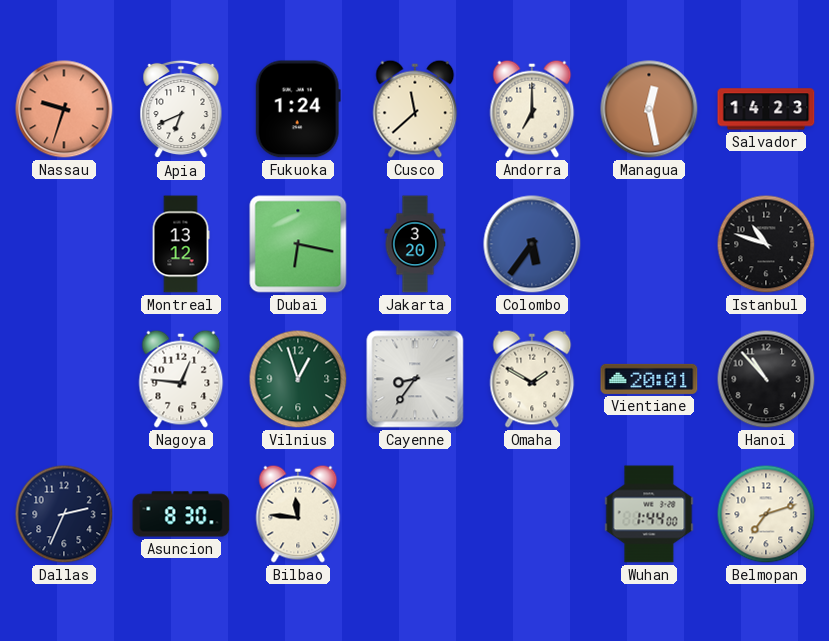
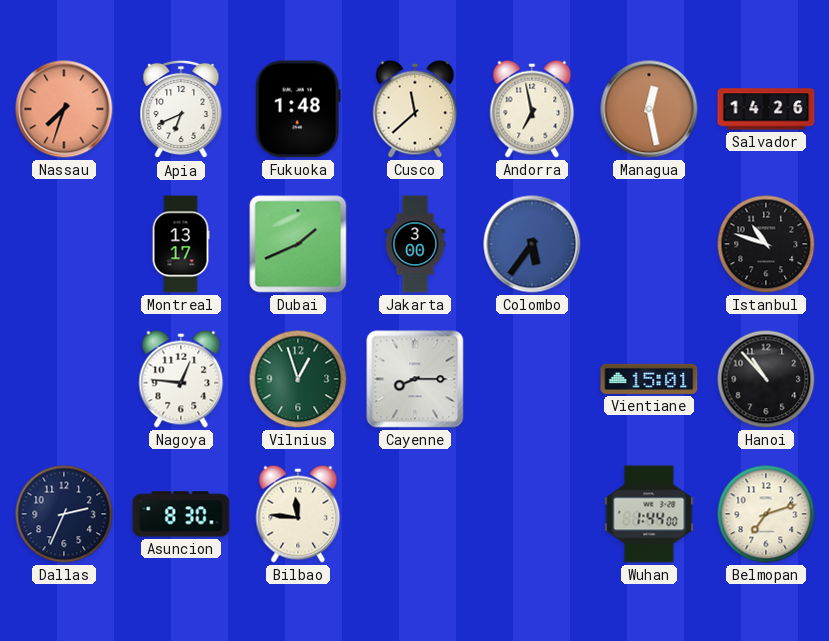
Nassau: 9:33 -> 7:33
Fukuoka: 1:24 -> 1:48
Andorra: 7:00 -> 6:58
Salvador: 14:23 -> 14:26
Montreal: 13:12 -> 13:17
Dubai: 6:17 -> 1:41
Jakarta: 3:20 -> 3:00
Cayenne: 8:36 -> 8:15
Omaha: 1:50 -> none
Vientiane: 20:01 -> 15:01
